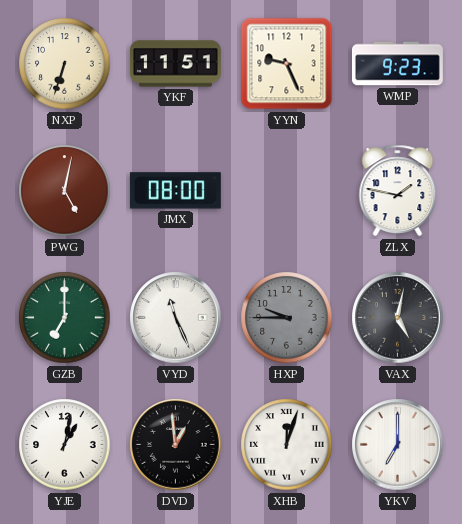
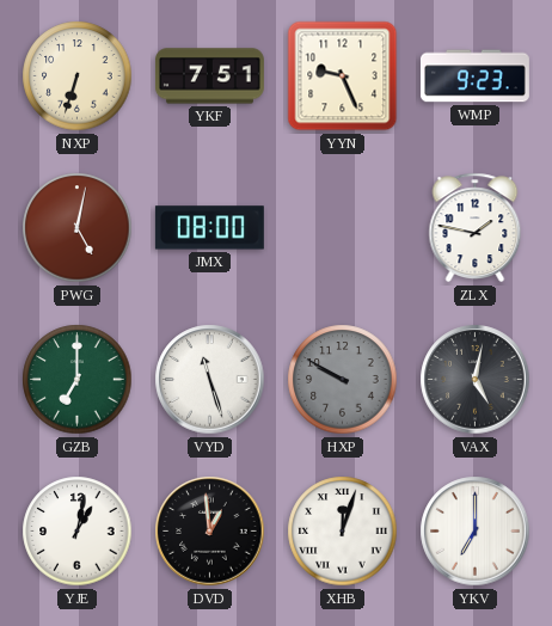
YKF: 11:51 -> 7:51
VYD: 11:26 -> 11:27
HXP: 9:45 -> 9:50
